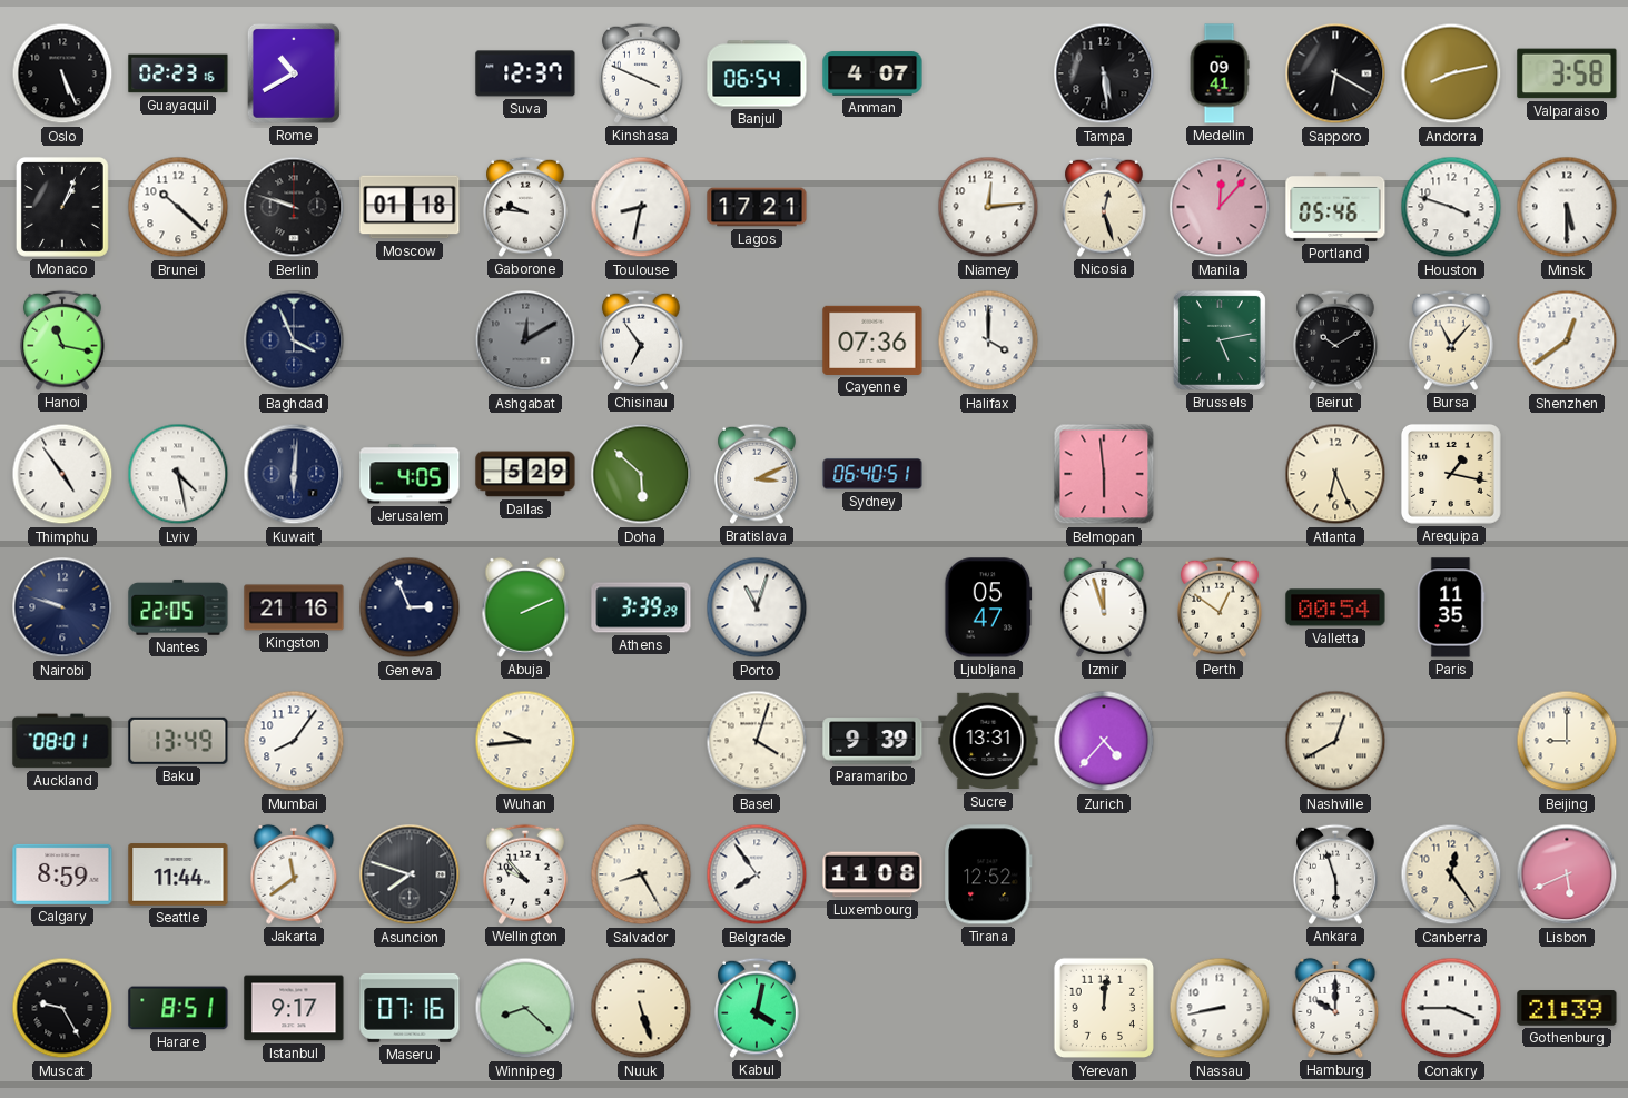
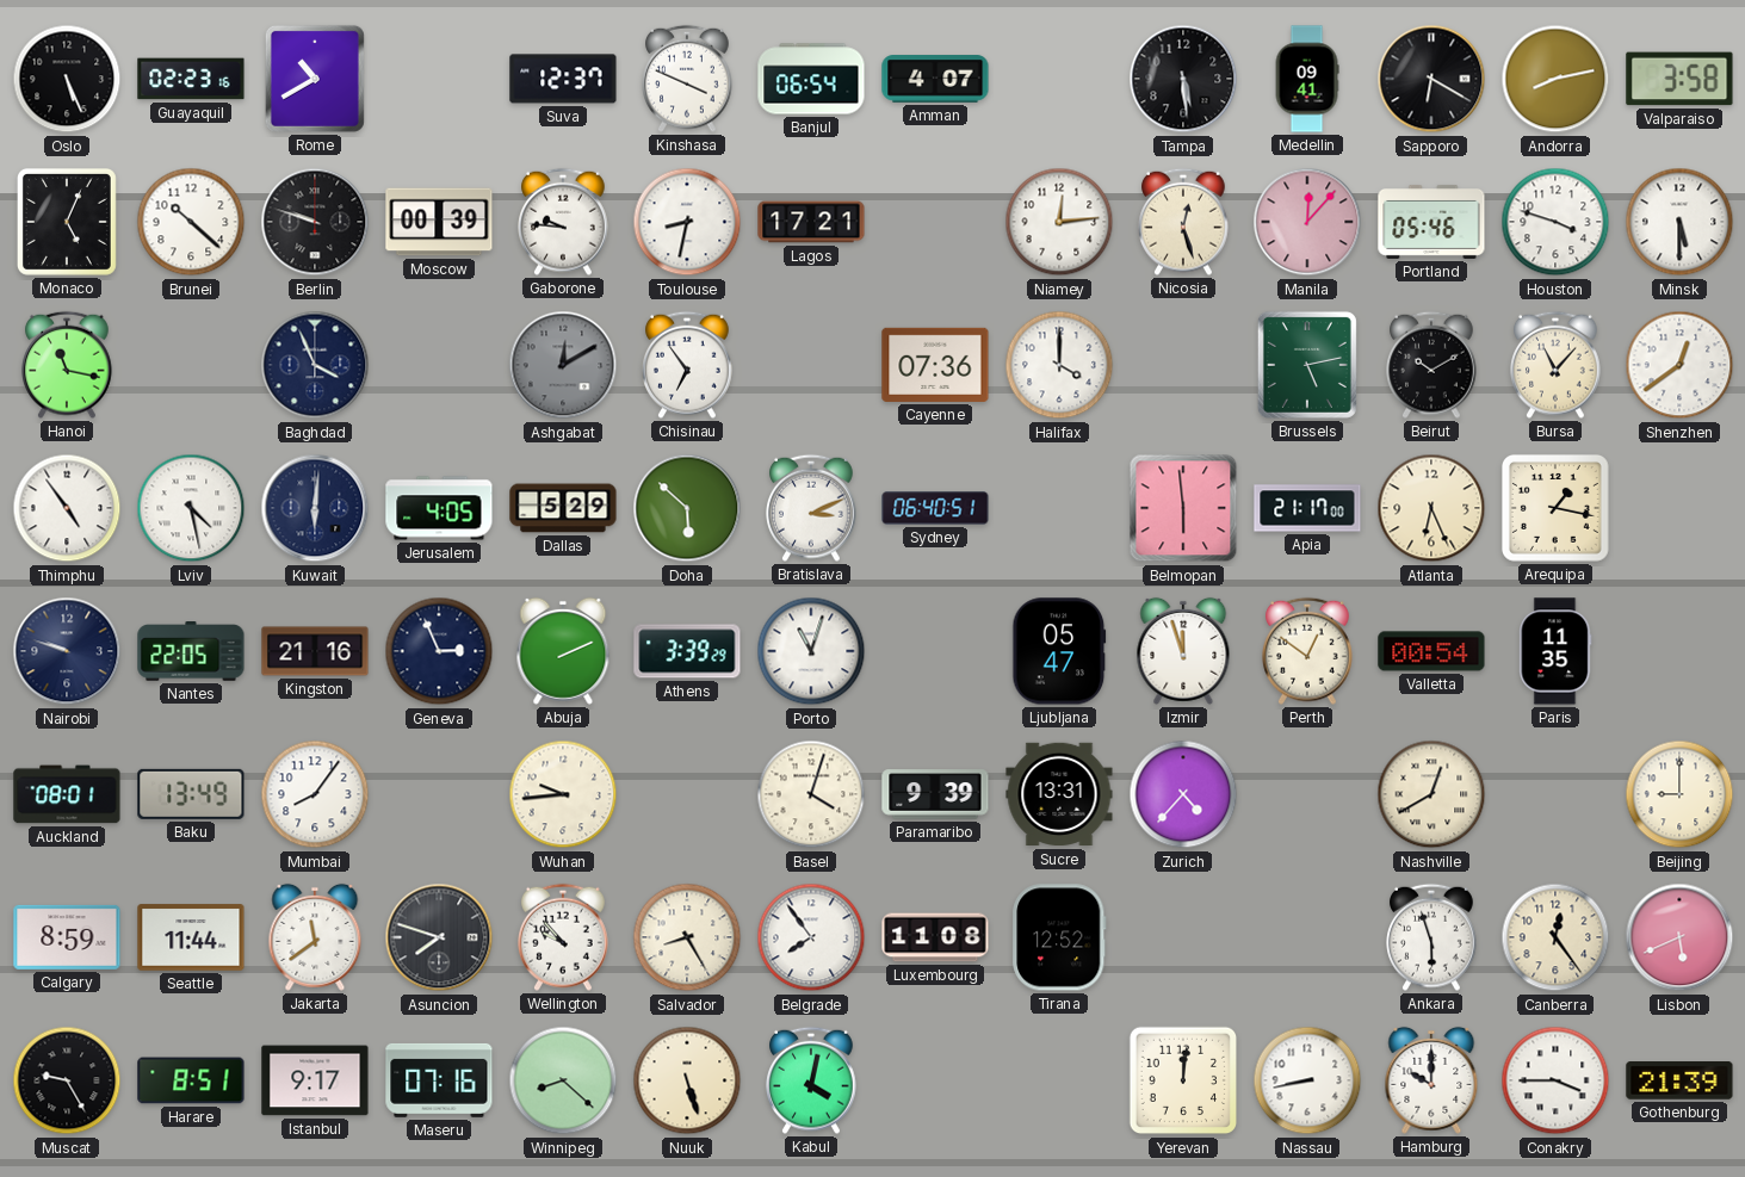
Monaco: 1:04 -> 5:04
Moscow: 01:18 -> 00:39
Apia: none -> 21:17
